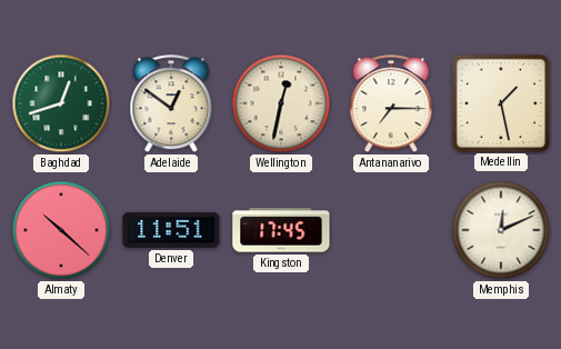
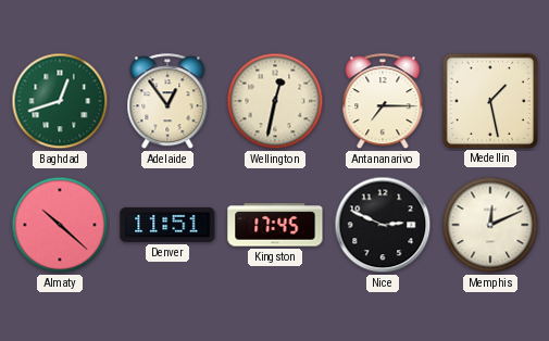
Adelaide: 12:51 -> 12:54
Nice: none -> 2:49
